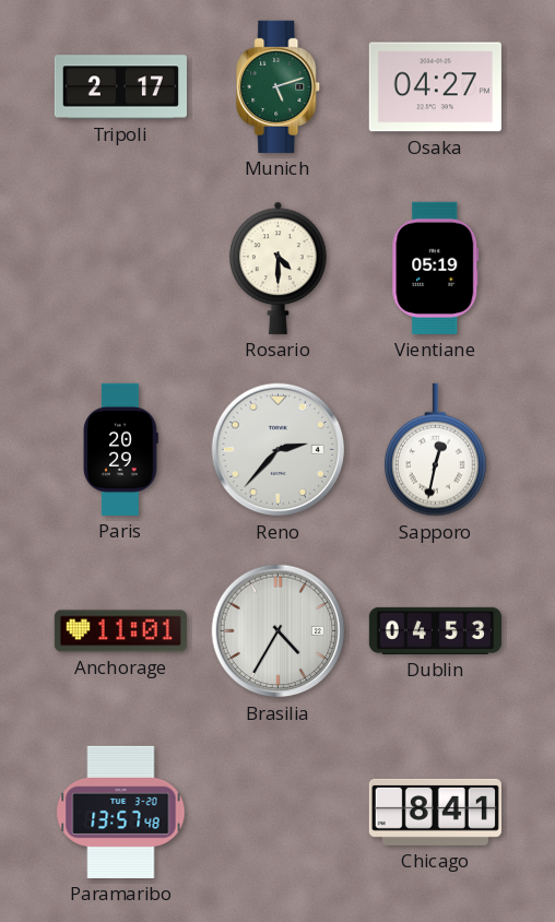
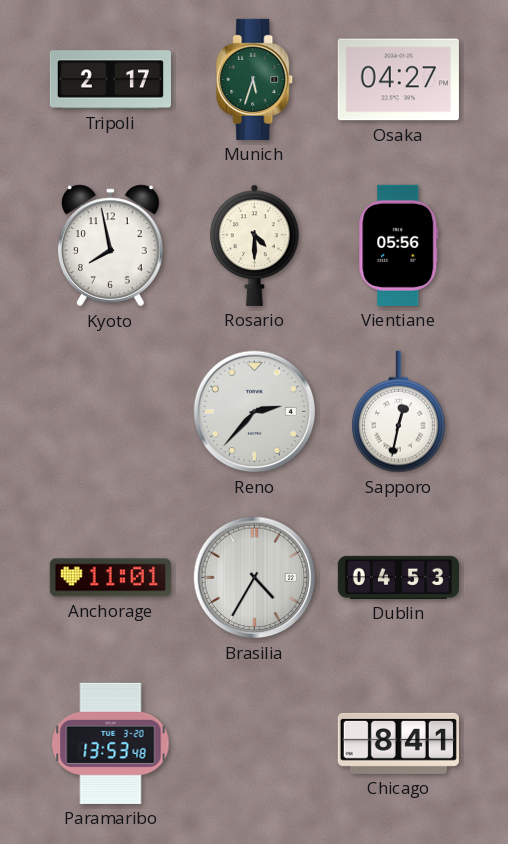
Munich: 5:12 -> 5:33
Kyoto: none -> 7:58
Vientiane: 05:19 -> 05:56
Paris: 20:29 -> none
Paramaribo: 13:57 -> 13:53
